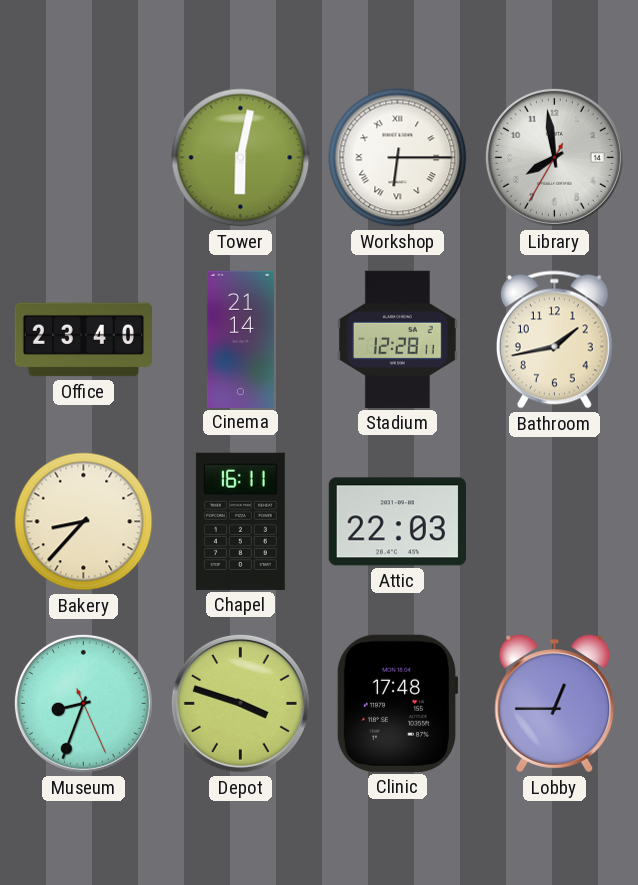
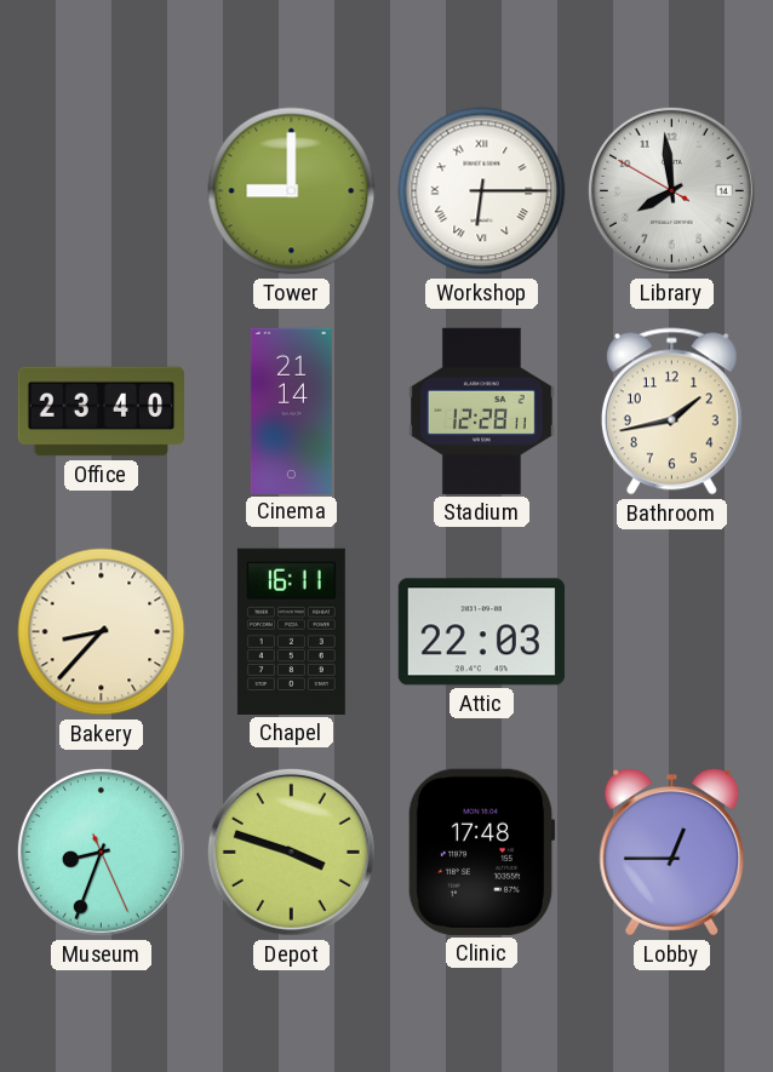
Tower: 6:02 -> 9:00
Library: 7:58:35 -> 7:58:50
